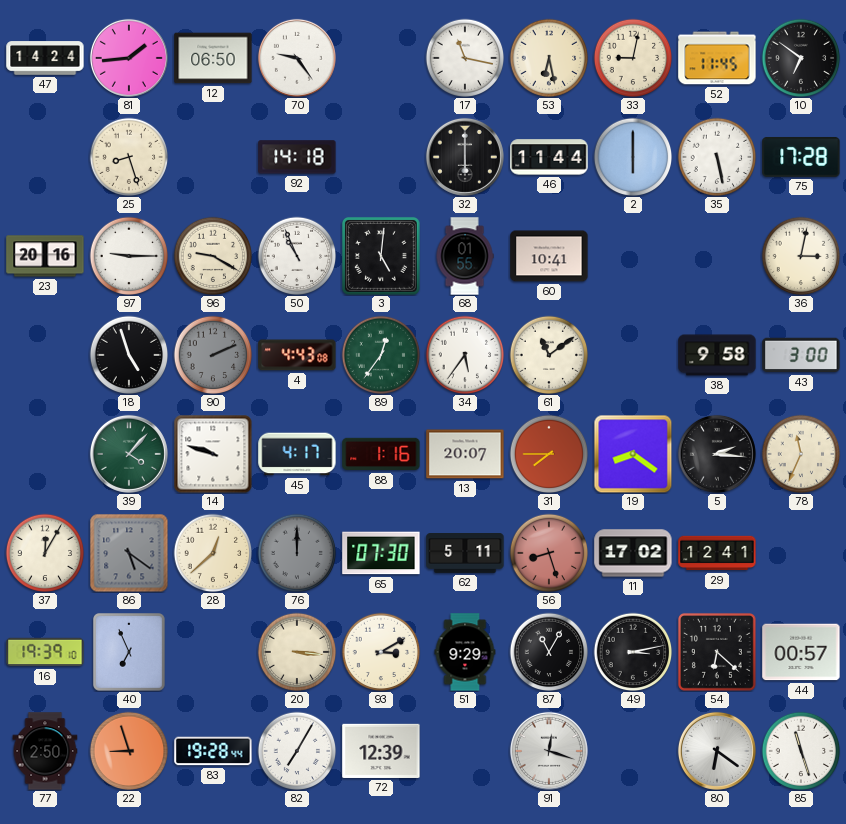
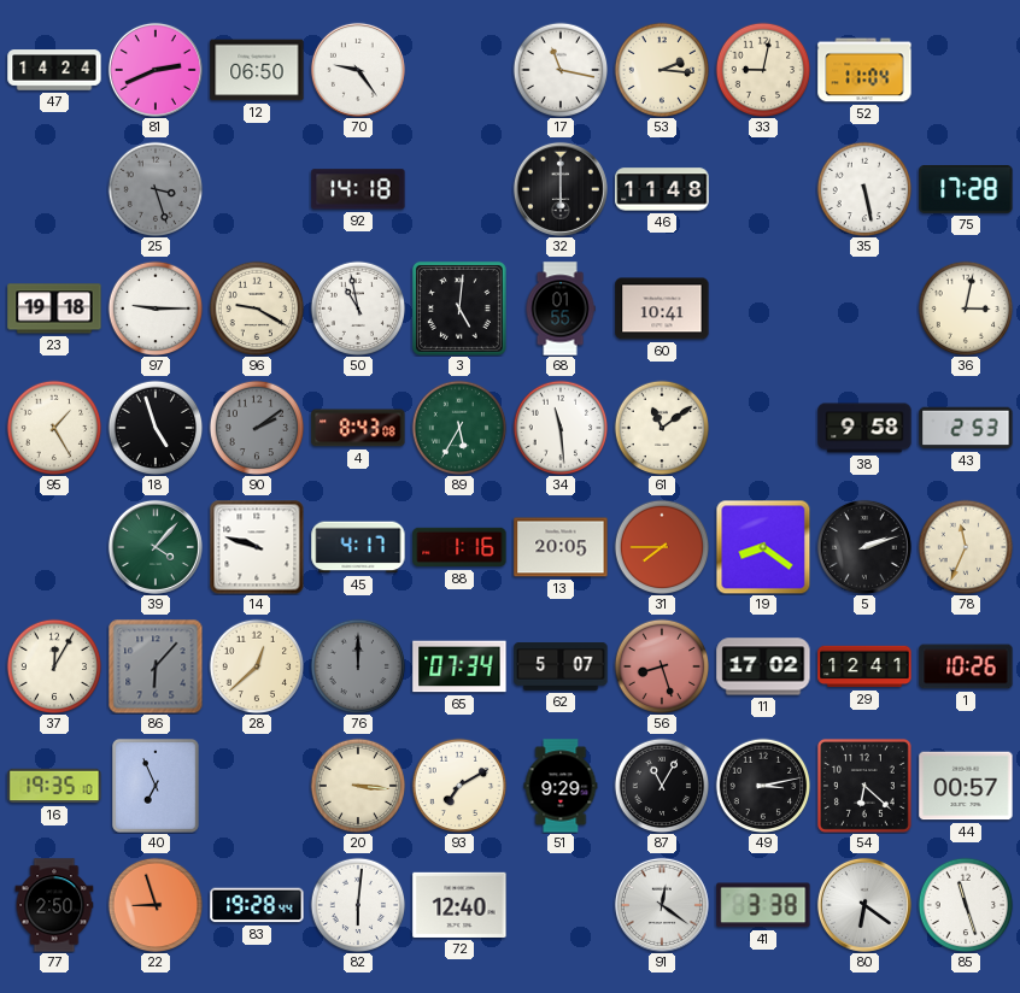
81: 1:44 -> 2:41
53: 6:28 -> 2:16
52: 11:45 -> 11:04
10: 6:51 -> none
25: 8:27 -> 3:27
25 dial: cream -> grey
46: 11:44 -> 11:48
2: 6:00 -> none
23: 20:16 -> 19:18
50: 10:56 -> 10:58
95: none -> 1:25
90: 2:11 -> 2:09
4: 4:43 -> 8:43
89: 12:36 -> 5:35
34: 5:36 -> 11:29
43: 3:00 -> 2:53
13: 20:07 -> 20:05
5: 2:16 -> 2:12
86: 5:21 -> 6:07
65: 07:30 -> 07:34
62: 5:11 -> 5:07
1: none -> 10:26
16: 19:39 -> 19:35
93: 3:10 -> 7:10
82: 7:05 -> 6:01
72: 12:39 -> 12:40
91: 12:18 -> 12:21
41: none -> 3:38
